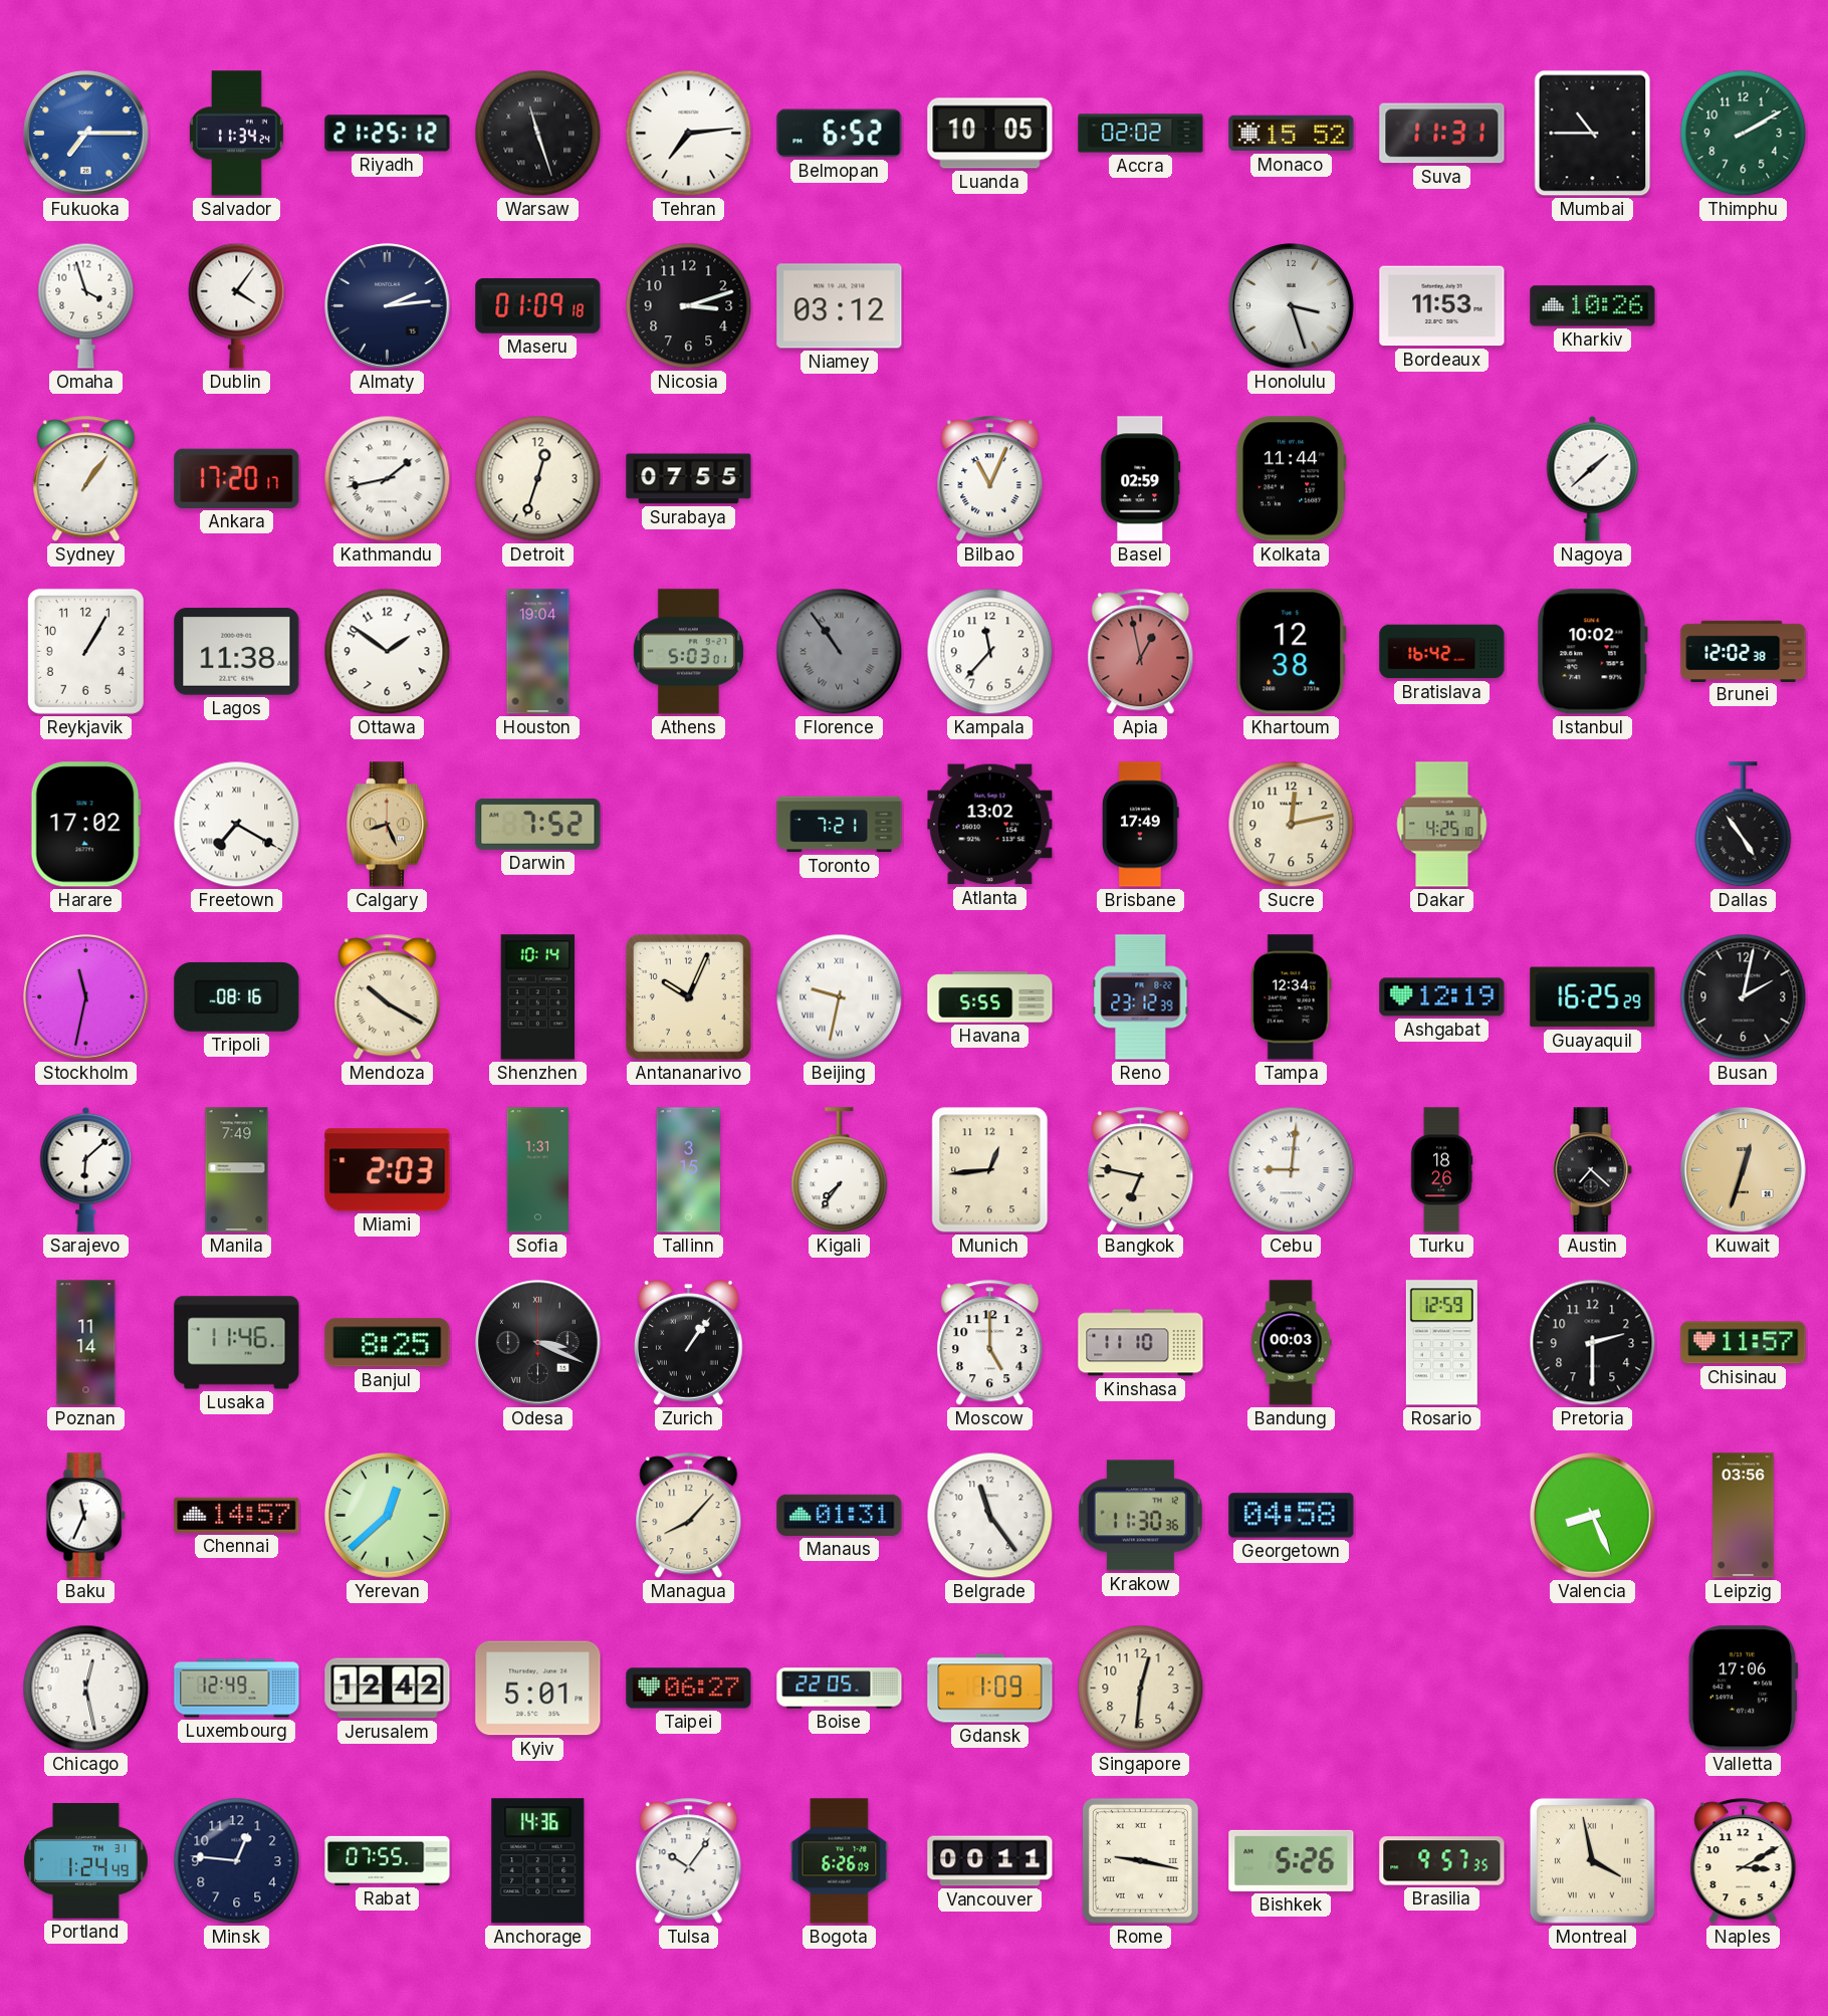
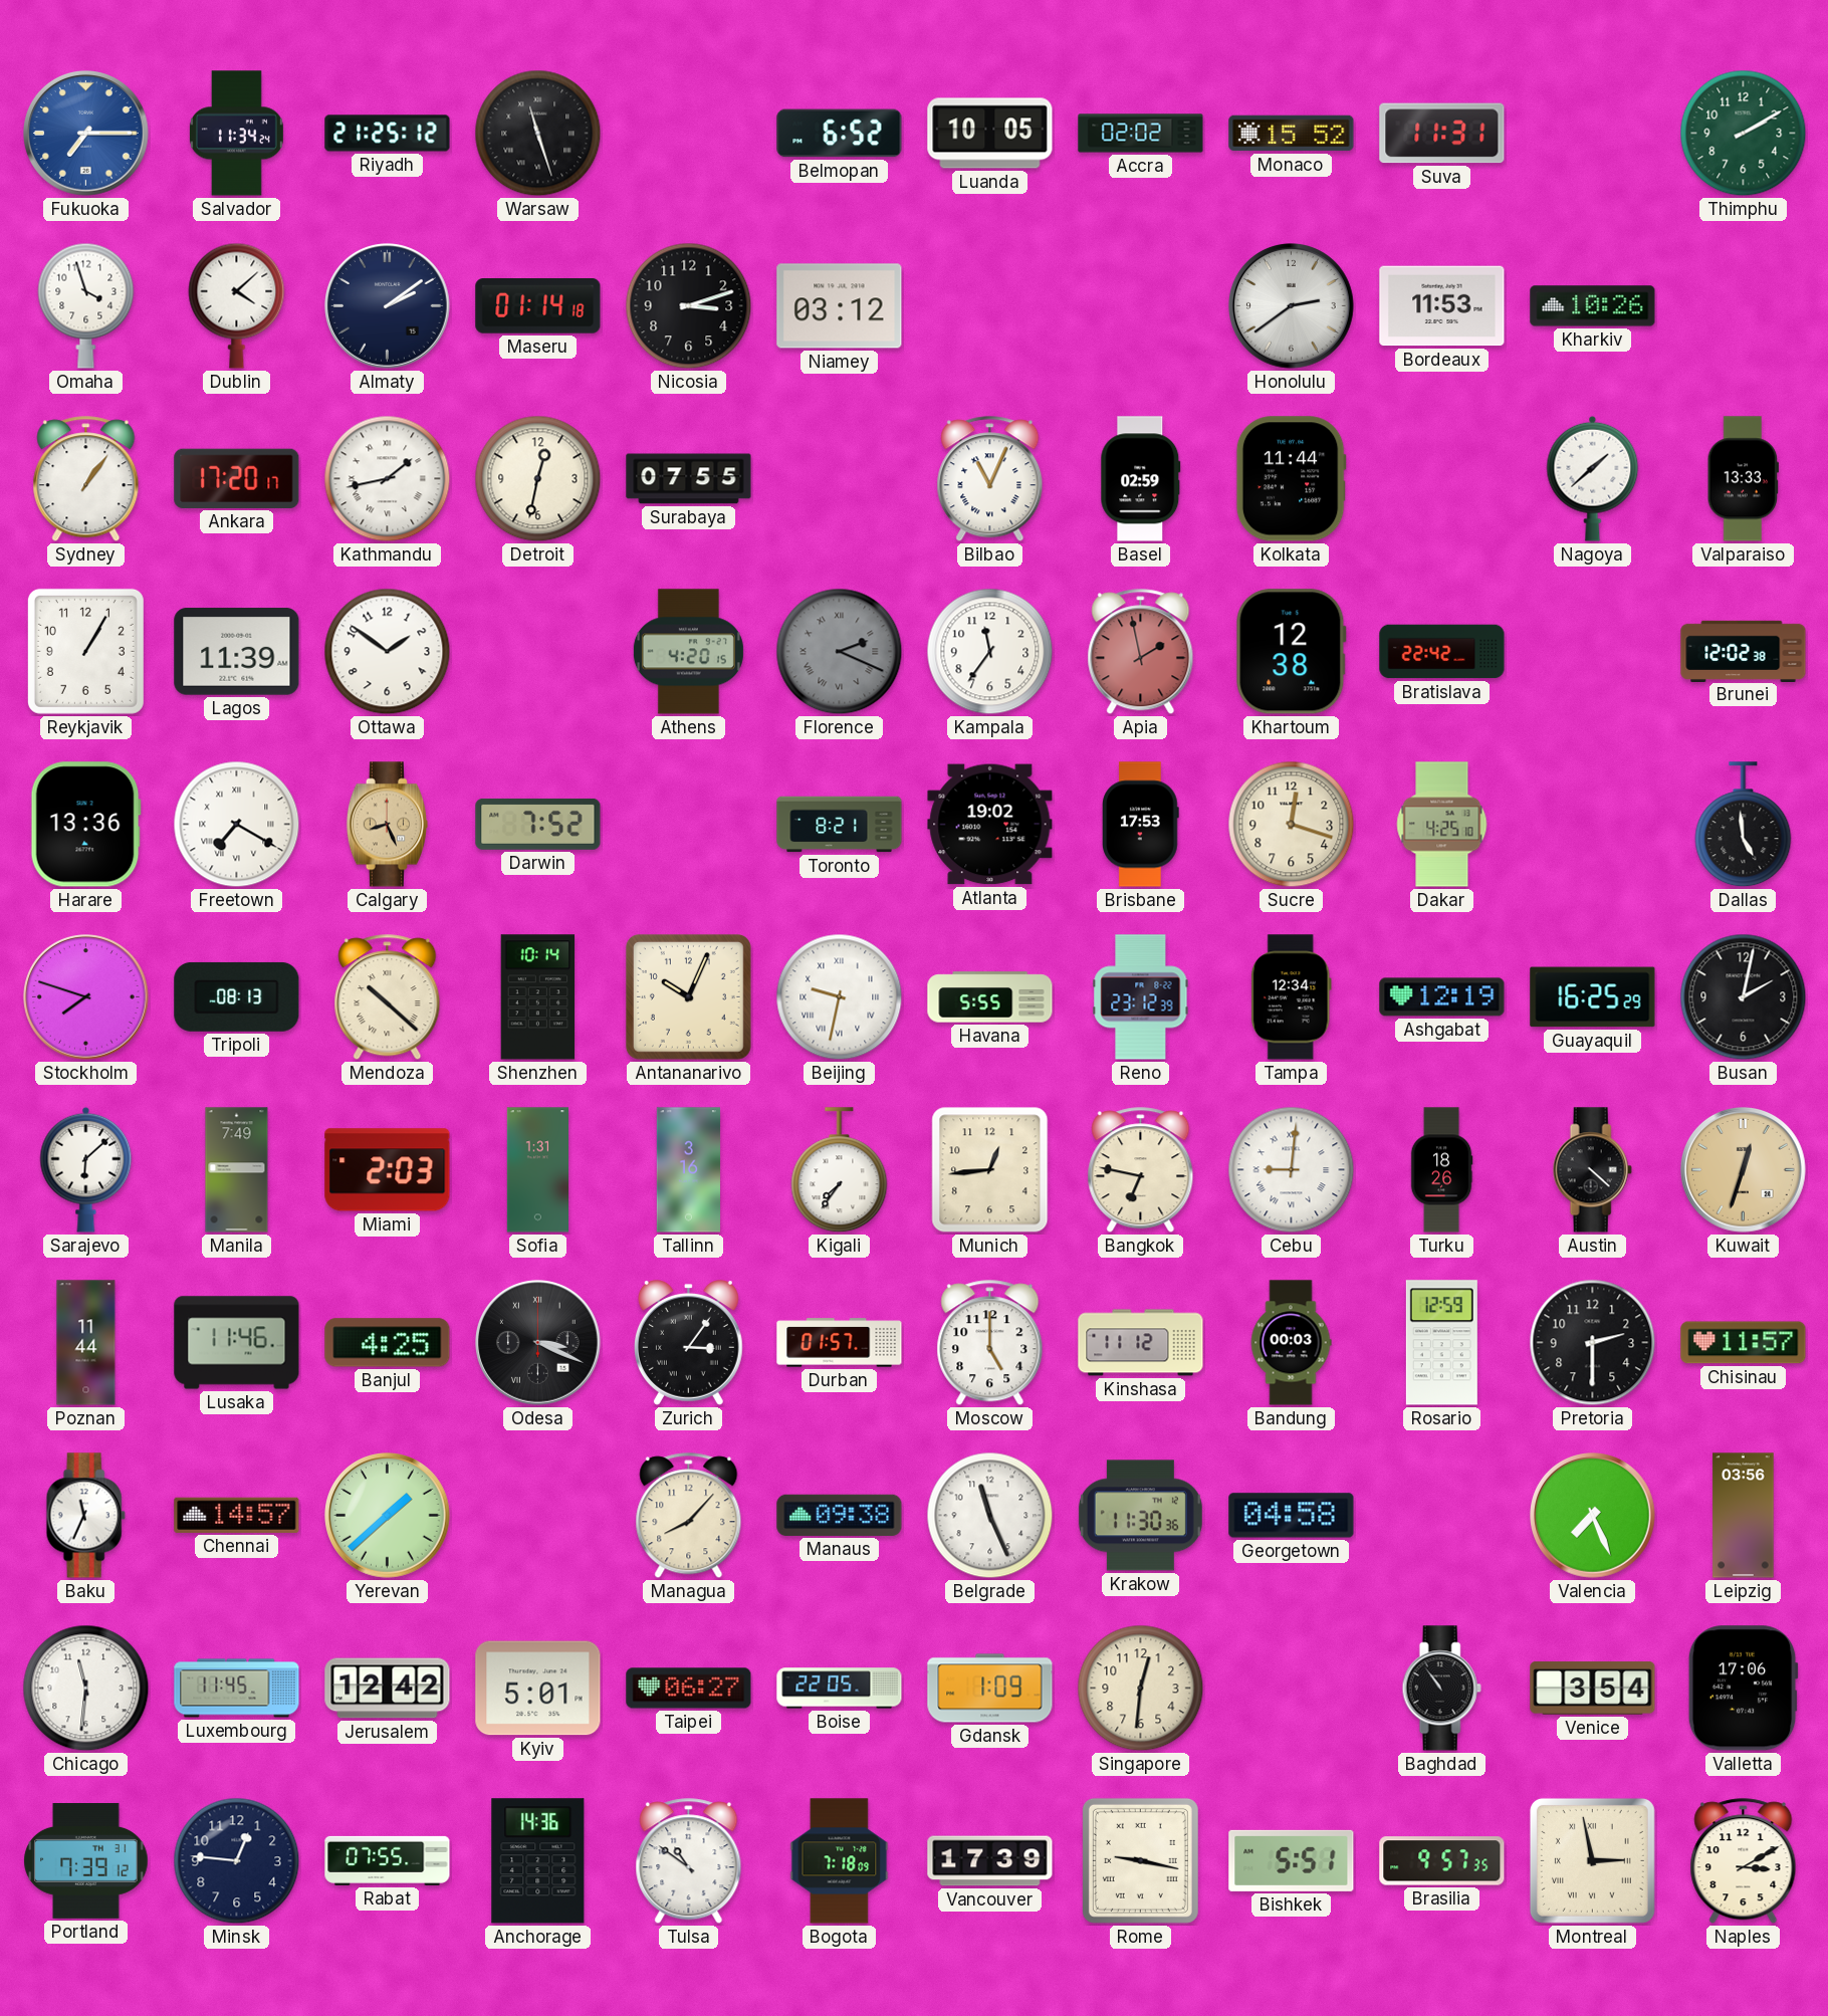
Tehran: 7:14 -> none
Mumbai: 10:45 -> none
Dublin: 4:06 -> 4:08
Almaty: 2:14 -> 2:09
Maseru: 01:09 -> 01:14
Honolulu: 3:27 -> 2:39
Detroit: 12:33 -> 12:32
Valparaiso: none -> 13:33
Lagos: 11:38 -> 11:39
Houston: 19:04 -> none
Athens: 5:03 -> 4:20
Florence: 10:54 -> 2:19
Kampala: 11:37 -> 11:36
Apia: 12:58 -> 1:58
Bratislava: 16:42 -> 22:42
Istanbul: 10:02 -> none
Harare: 17:02 -> 13:36
Toronto: 7:21 -> 8:21
Atlanta: 13:02 -> 19:02
Brisbane: 17:49 -> 17:53
Sucre: 12:13 -> 12:18
Dallas: 4:54 -> 4:59
Stockholm: 11:32 -> 7:48
Tripoli: 08:16 -> 08:13
Mendoza: 10:20 -> 10:22
Tallinn: 3:15 -> 3:16
Austin: 7:22 -> 4:22
Poznan: 11:14 -> 11:44
Banjul: 8:25 -> 4:25
Zurich: 1:06 -> 3:06
Durban: none -> 01:57
Kinshasa: 11:10 -> 11:12
Yerevan: 12:38 -> 1:38
Manaus: 01:31 -> 09:38
Belgrade: 11:24 -> 11:26
Valencia: 8:26 -> 7:26
Chicago: 12:28 -> 11:31
Luxembourg: 12:49 -> 11:45
Baghdad: none -> 10:54
Venice: none -> 3:54
Portland: 1:24 -> 7:39
Tulsa: 10:06 -> 10:51
Bogota: 6:26 -> 7:18
Vancouver: 00:11 -> 17:39
Bishkek: 5:26 -> 5:51
Montreal: 3:58 -> 2:58
